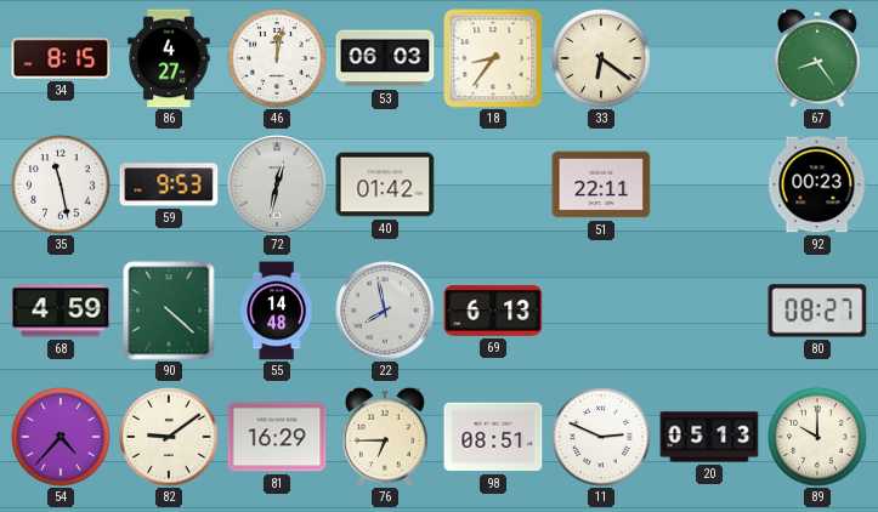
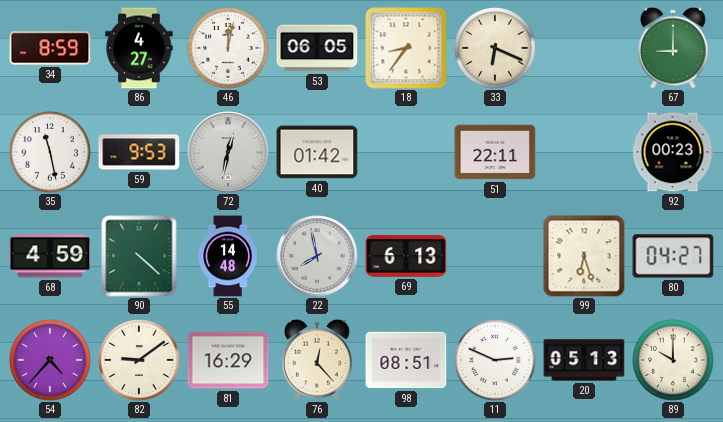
34: 8:15 -> 8:59
53: 06:03 -> 06:05
33: 6:21 -> 6:19
67: 8:24 -> 9:00
99: none -> 6:27
80: 08:27 -> 04:27
76: 6:45 -> 12:23
